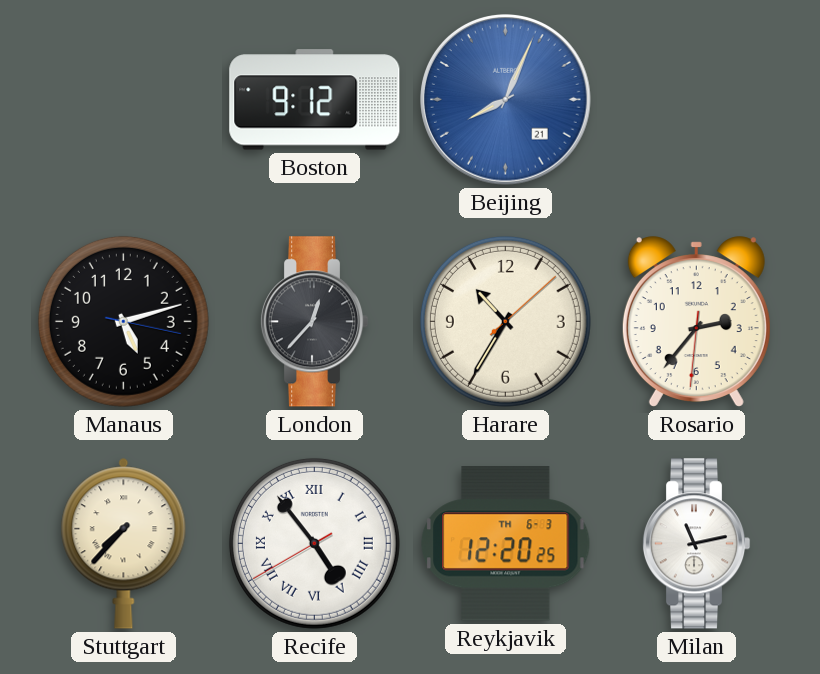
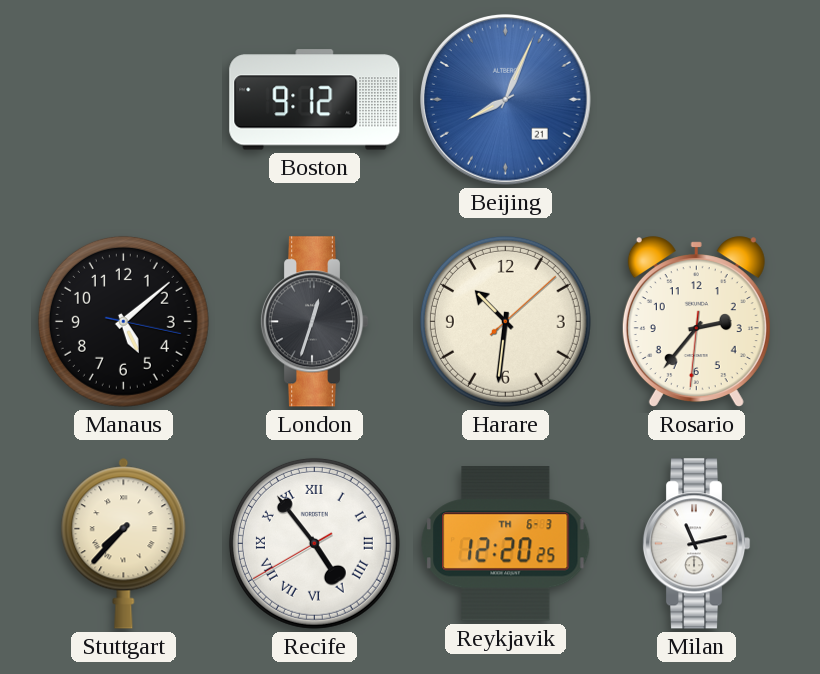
Manaus: 5:12 -> 5:08
London: 12:37 -> 12:33
Harare: 10:35 -> 10:31
